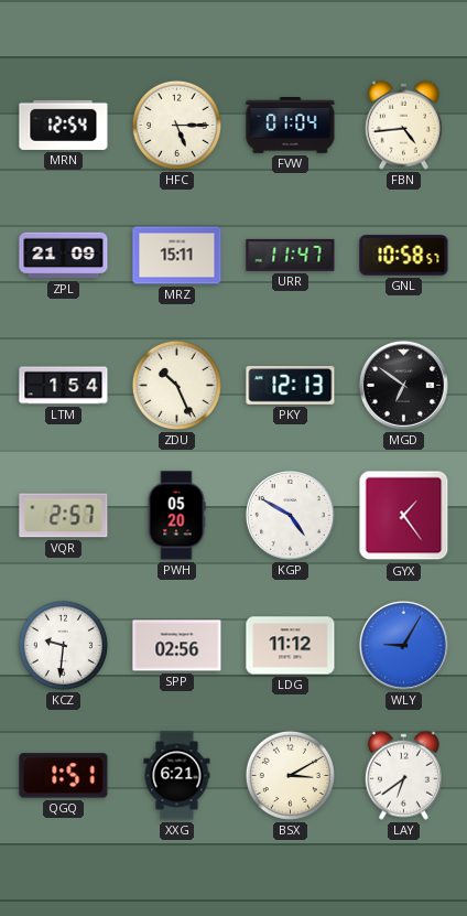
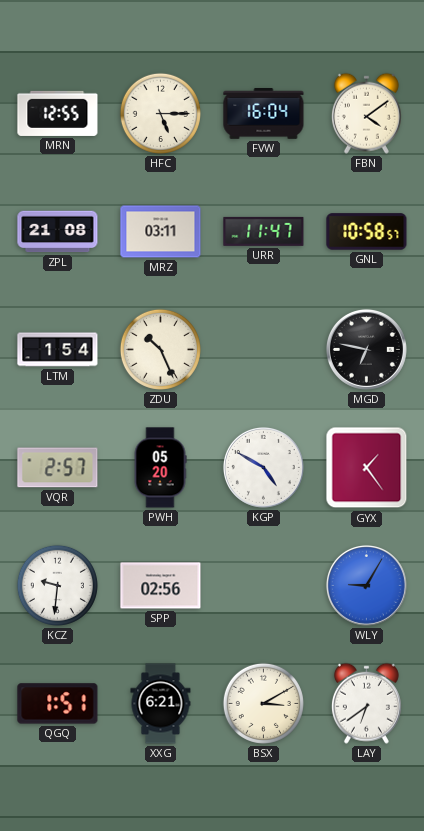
MRN: 12:54 -> 12:55
FVW: 01:04 -> 16:04
FBN: 4:44 -> 4:09
ZPL: 21:09 -> 21:08
MRZ: 15:11 -> 03:11
PKY: 12:13 -> none
MGD: 6:51 -> 6:47
LDG: 11:12 -> none
